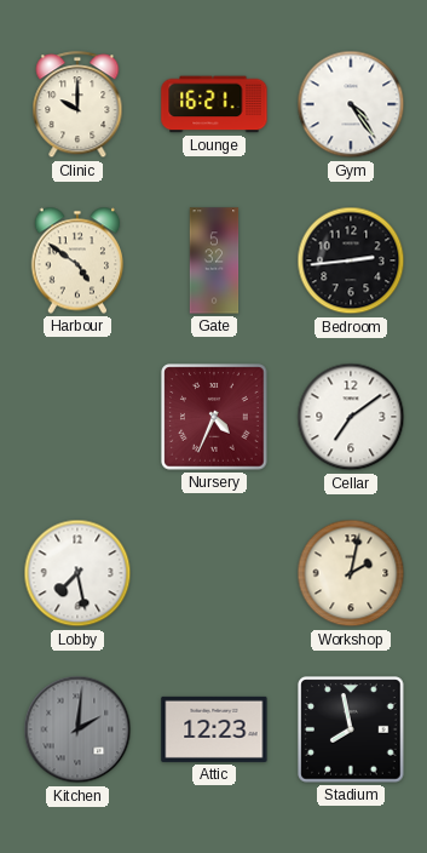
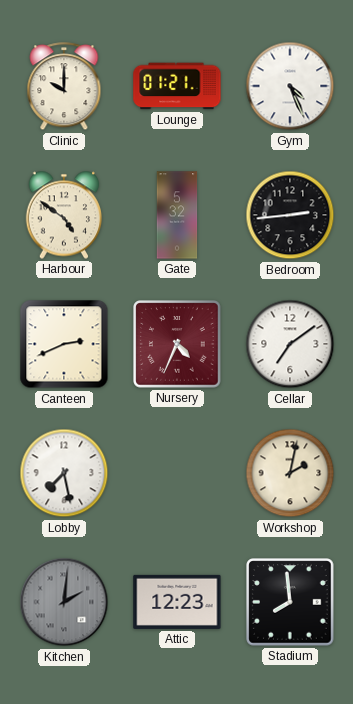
Lounge: 16:21 -> 01:21
Gym: 4:24 -> 4:26
Canteen: none -> 2:41
Stadium: 7:58 -> 7:59
